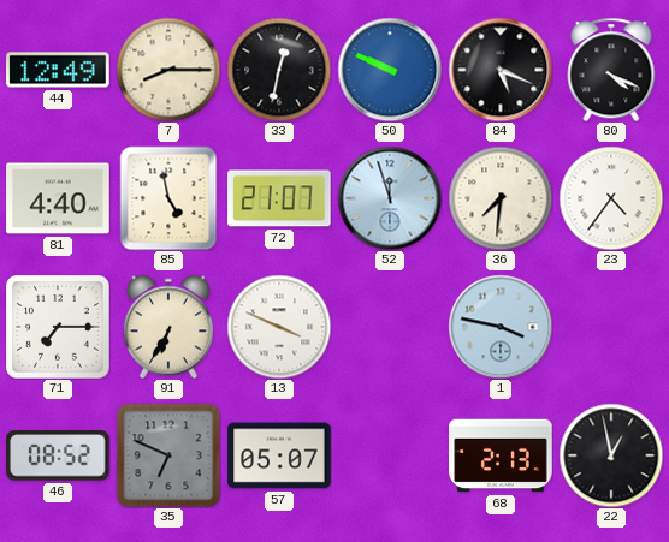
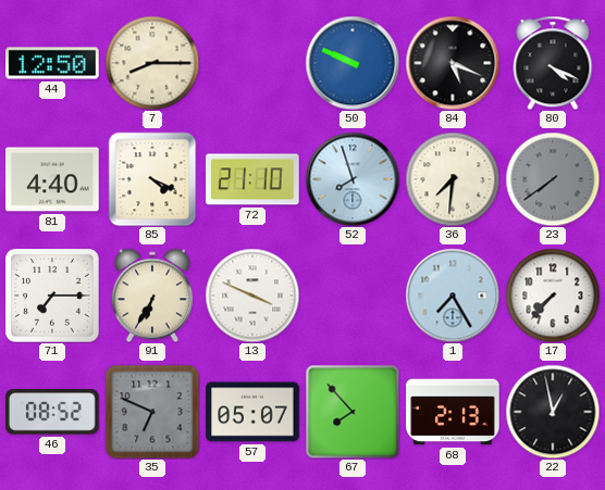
44: 12:49 -> 12:50
33: 12:32 -> none
85: 4:58 -> 4:19
72: 21:07 -> 21:10
52: 11:57 -> 7:57
23: 4:36 -> 7:39
23 dial: white -> grey
1: 3:47 -> 7:25
17: none -> 7:37
67: none -> 7:53
